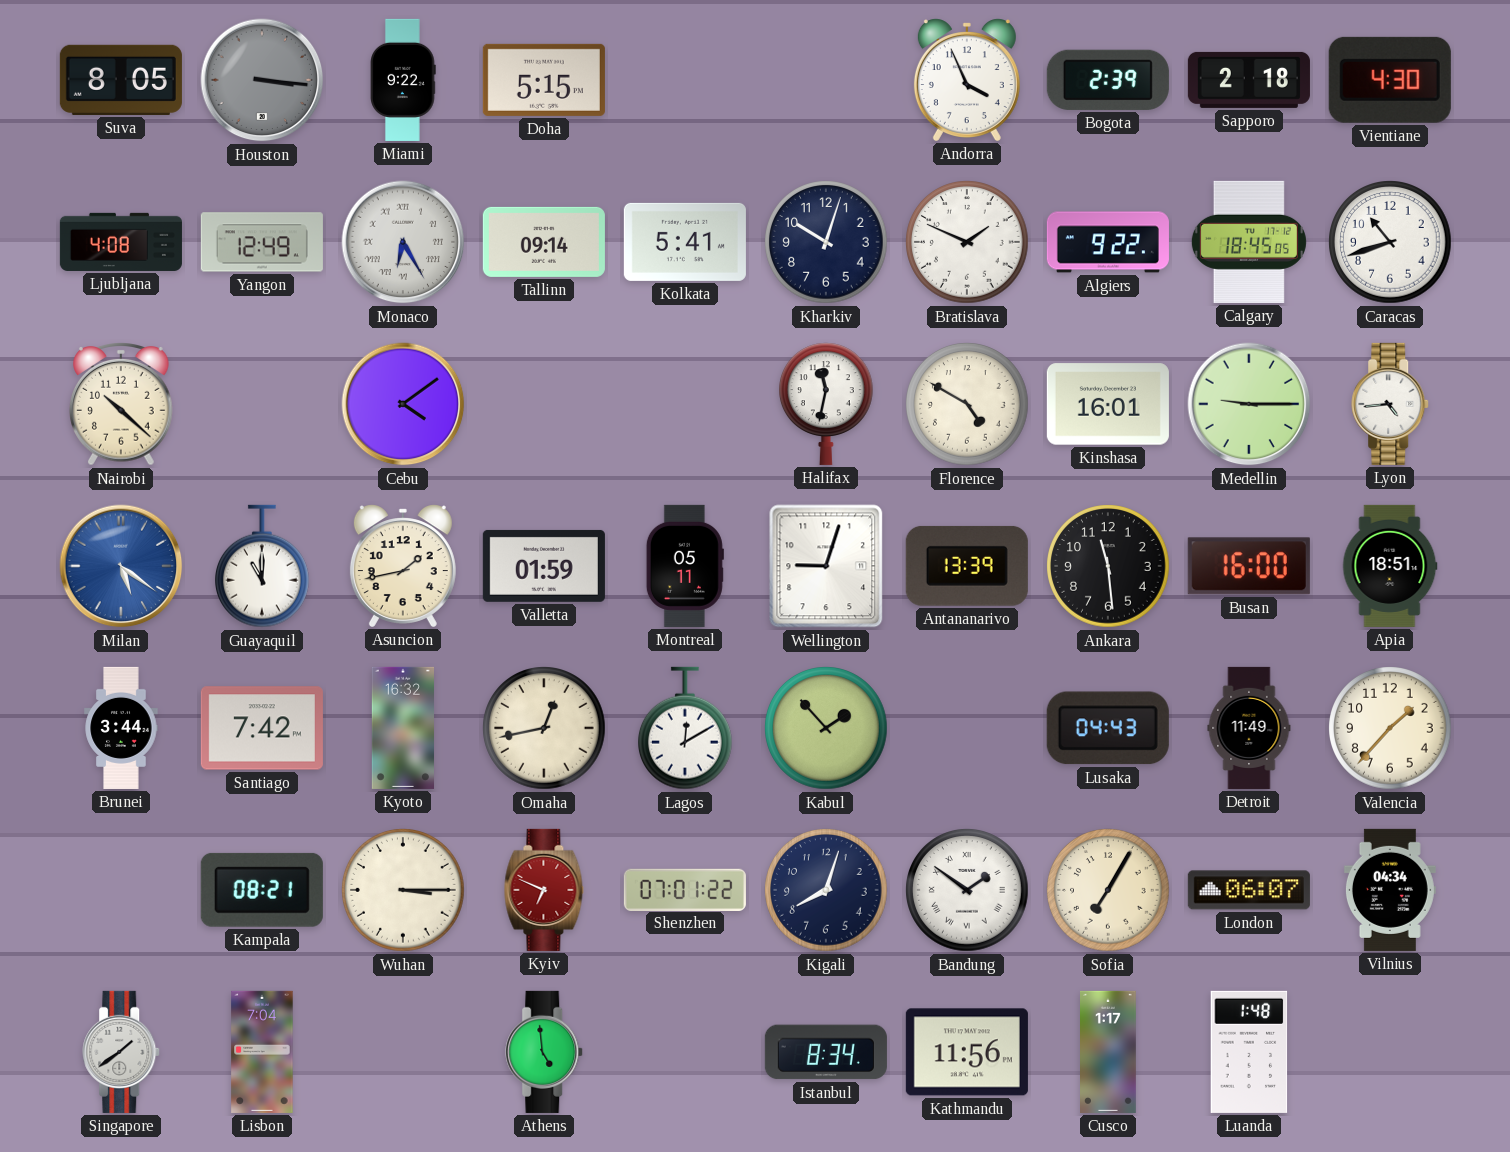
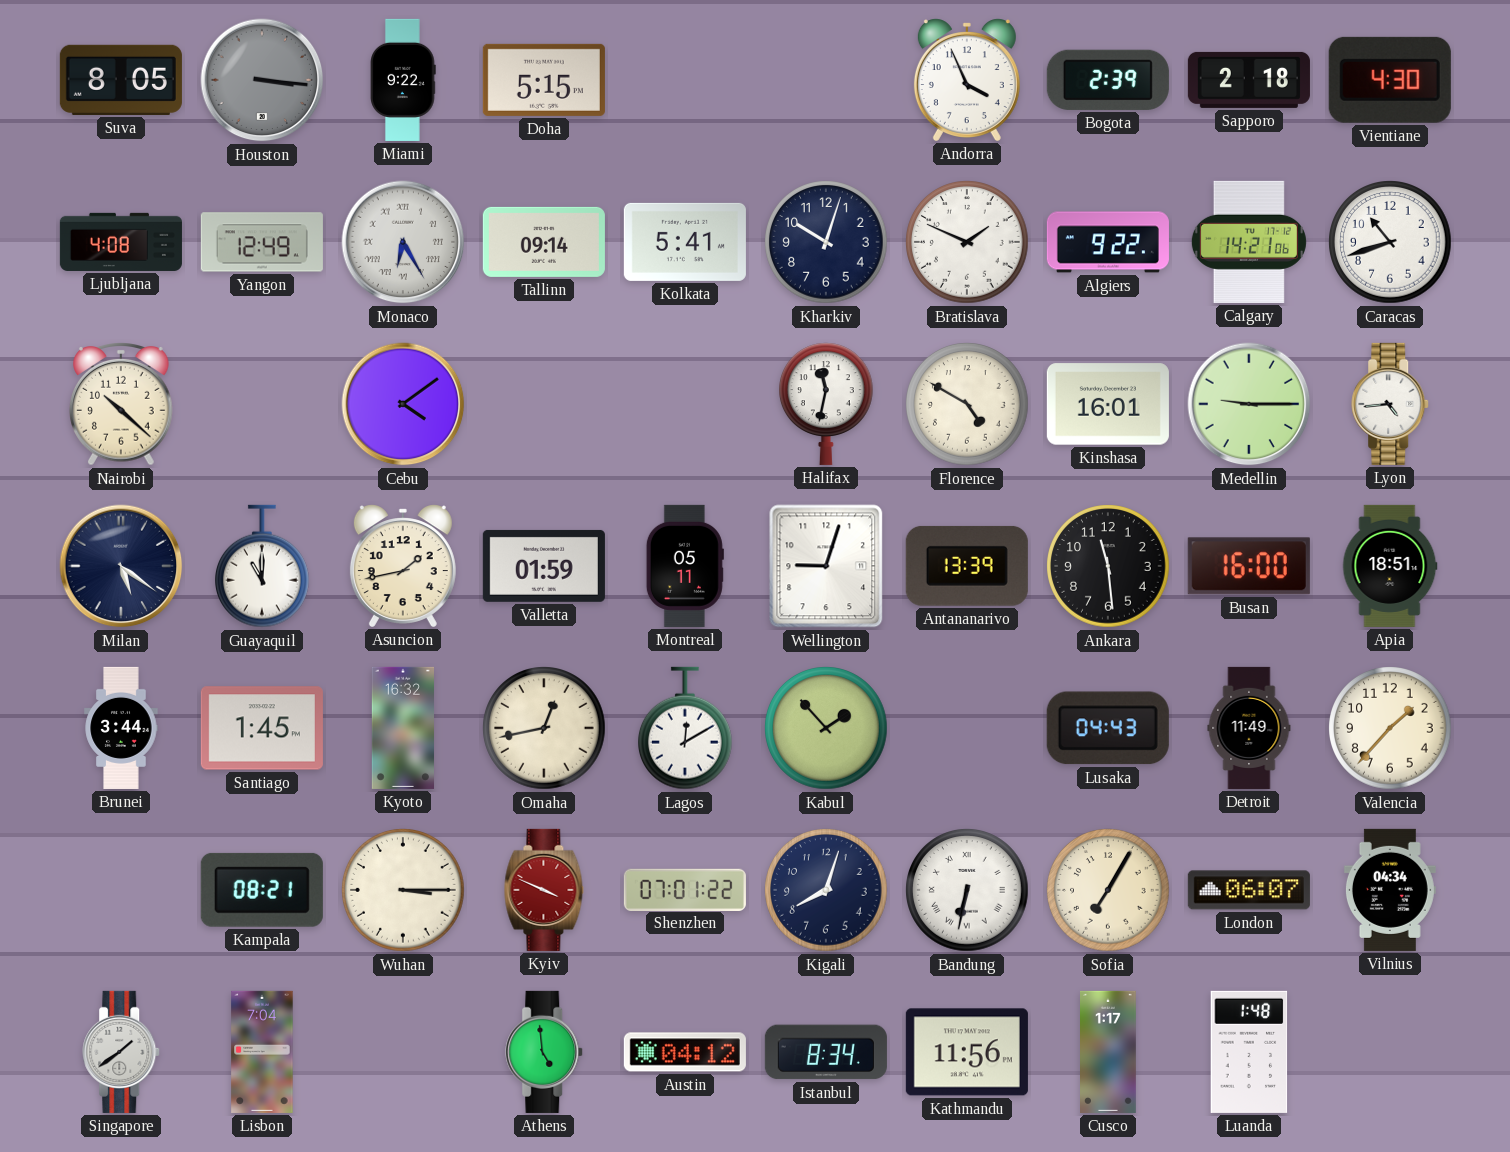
Calgary: 18:45 -> 14:21
Milan dial: blue -> navy
Santiago: 7:42 -> 1:45
Kyiv: 6:49 -> 3:49
Bandung: 1:51 -> 6:32
Austin: none -> 04:12
